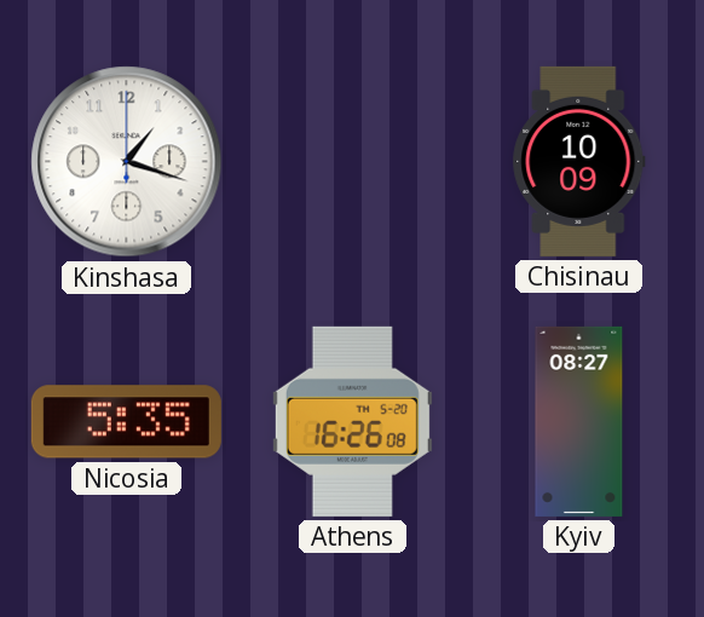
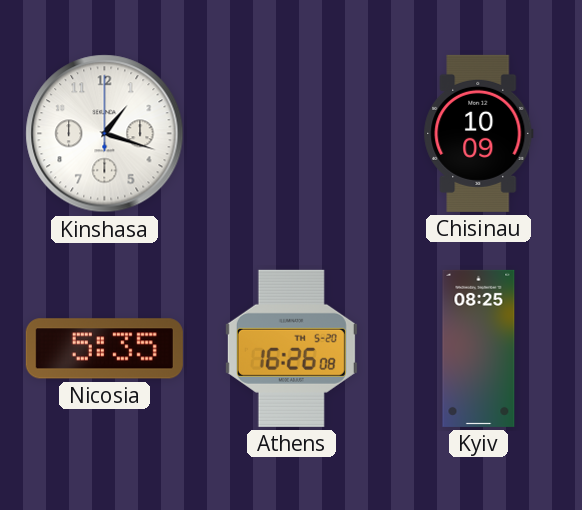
Kyiv: 08:27 -> 08:25
